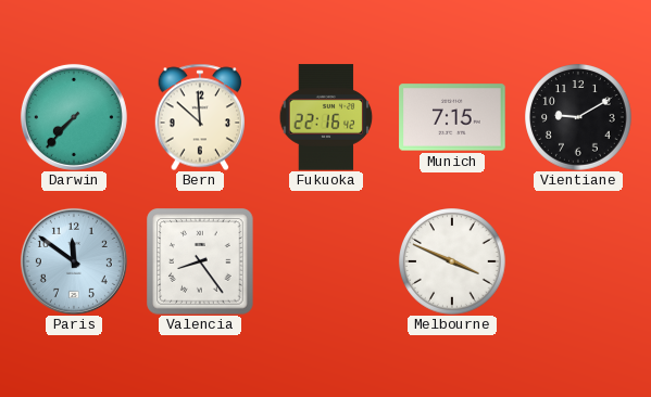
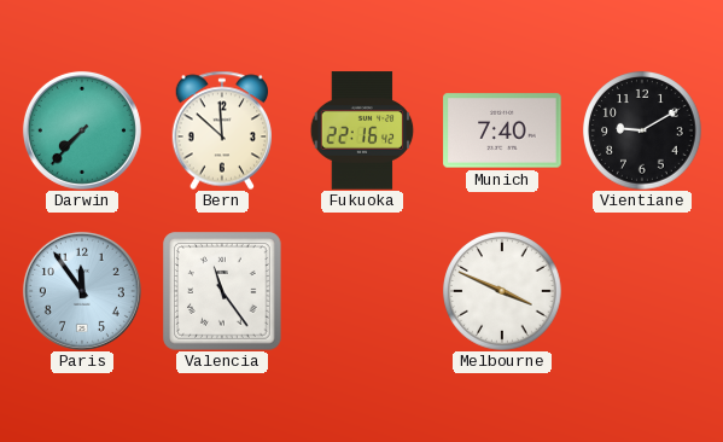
Munich: 7:15 -> 7:40
Paris: 11:51 -> 11:54
Valencia: 8:24 -> 11:24
